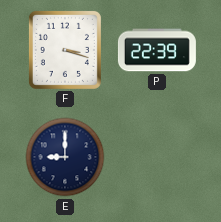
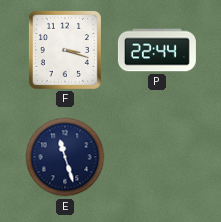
P: 22:39 -> 22:44
E: 9:00 -> 11:27
